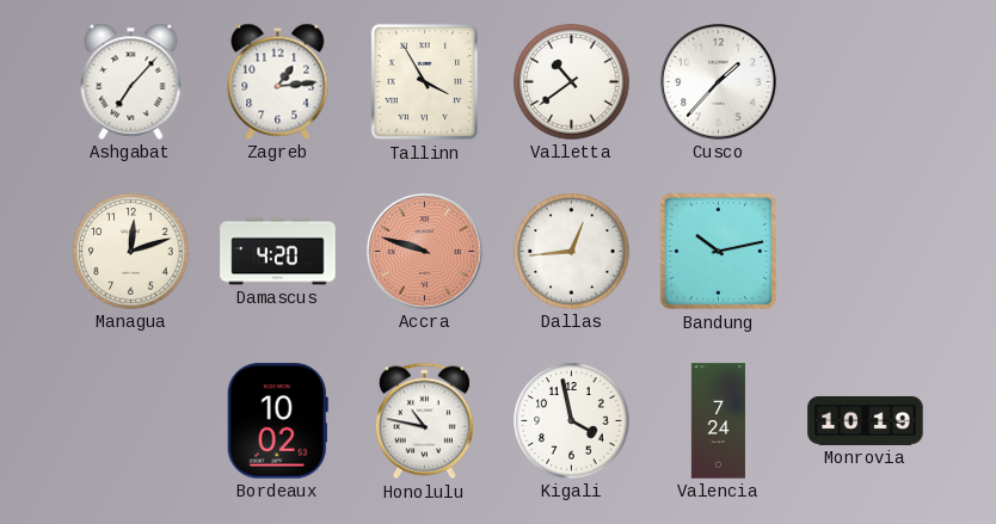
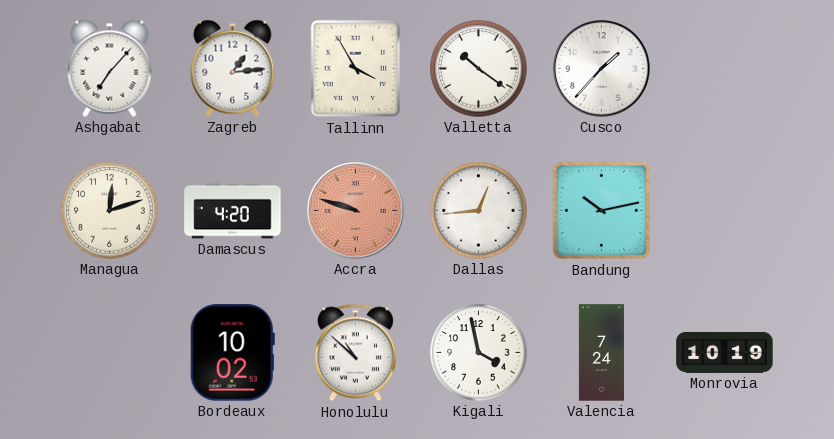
Valletta: 10:39 -> 10:21
Honolulu: 10:47 -> 10:52
